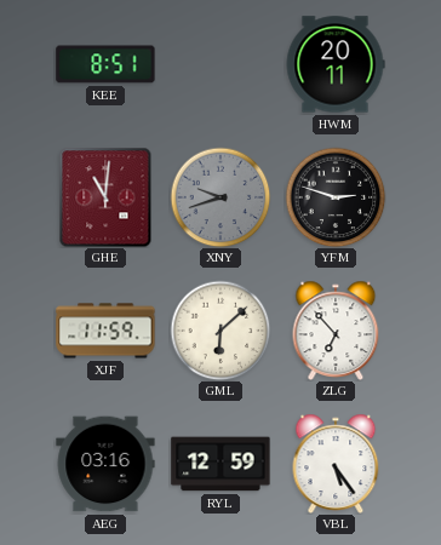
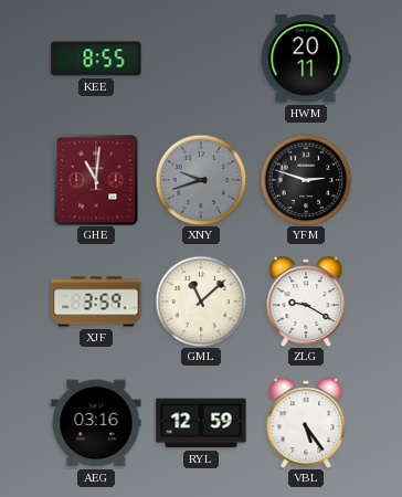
KEE: 8:51 -> 8:55
XJF: 11:59 -> 3:59
GML: 6:08 -> 11:08
ZLG: 6:53 -> 9:20
